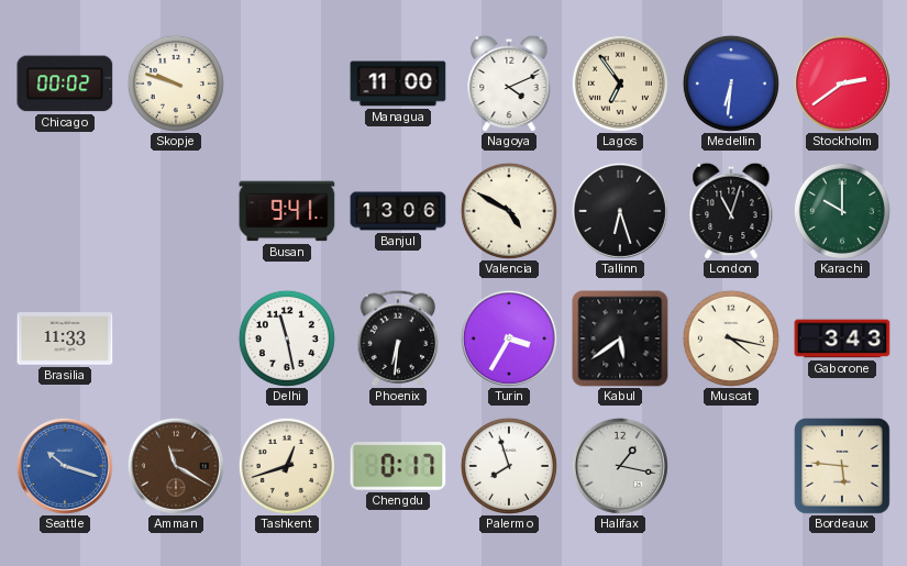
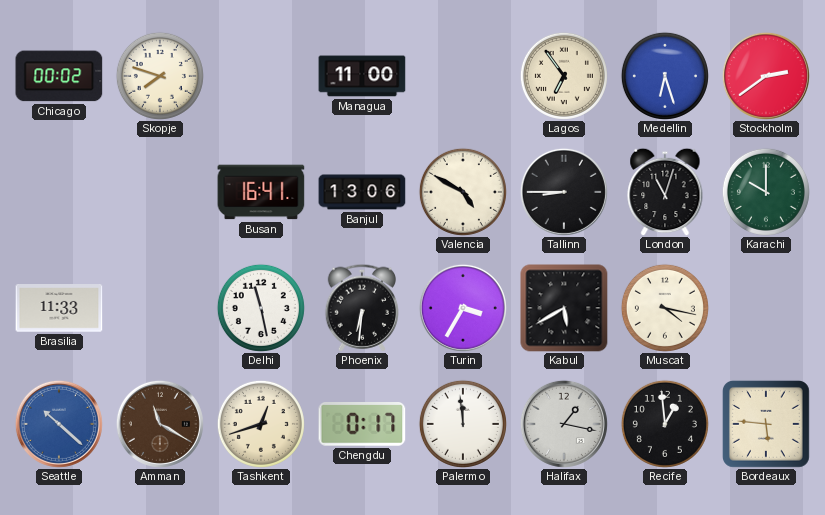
Skopje: 9:48 -> 7:48
Nagoya: 4:11 -> none
Medellin: 6:31 -> 6:27
Busan: 9:41 -> 16:41
Tallinn: 6:27 -> 8:45
Kabul: 5:39 -> 5:40
Gaborone: 3:43 -> none
Seattle: 10:18 -> 10:22
Palermo: 7:57 -> 11:59
Recife: none -> 12:59
